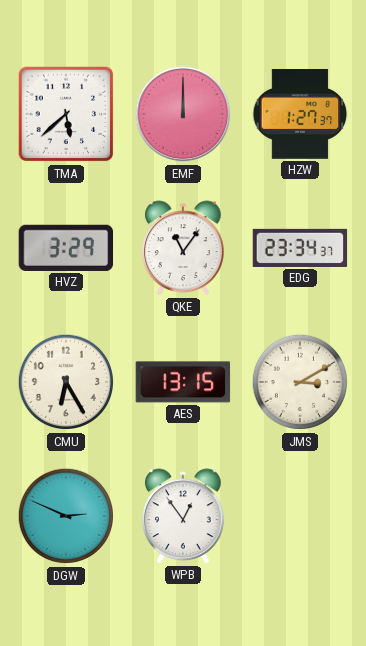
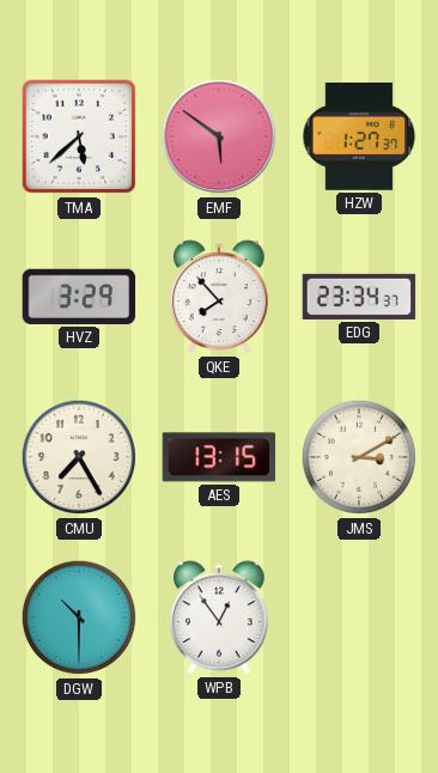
EMF: 12:00 -> 5:51
QKE: 11:06 -> 7:53
CMU: 6:25 -> 7:25
DGW: 2:49 -> 10:30
